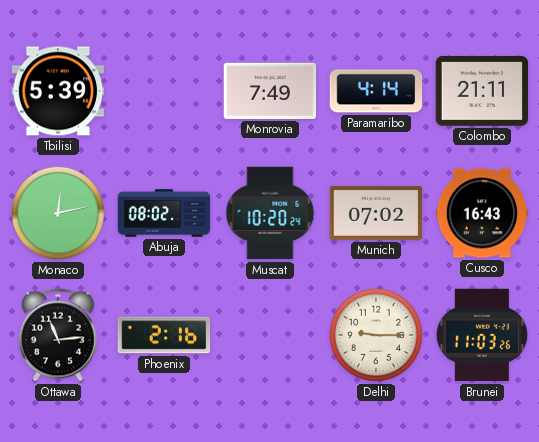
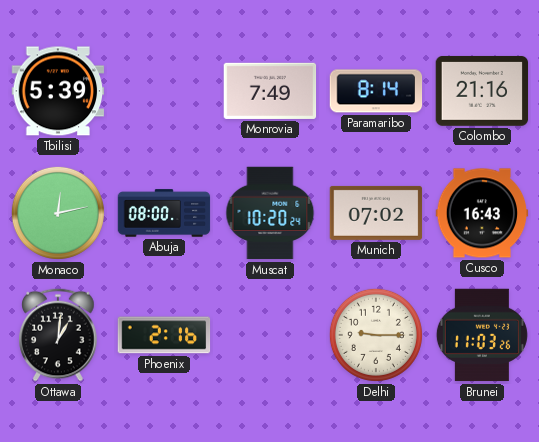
Paramaribo: 4:14 -> 8:14
Colombo: 21:11 -> 21:16
Abuja: 08:02 -> 08:00
Ottawa: 11:14 -> 1:01
